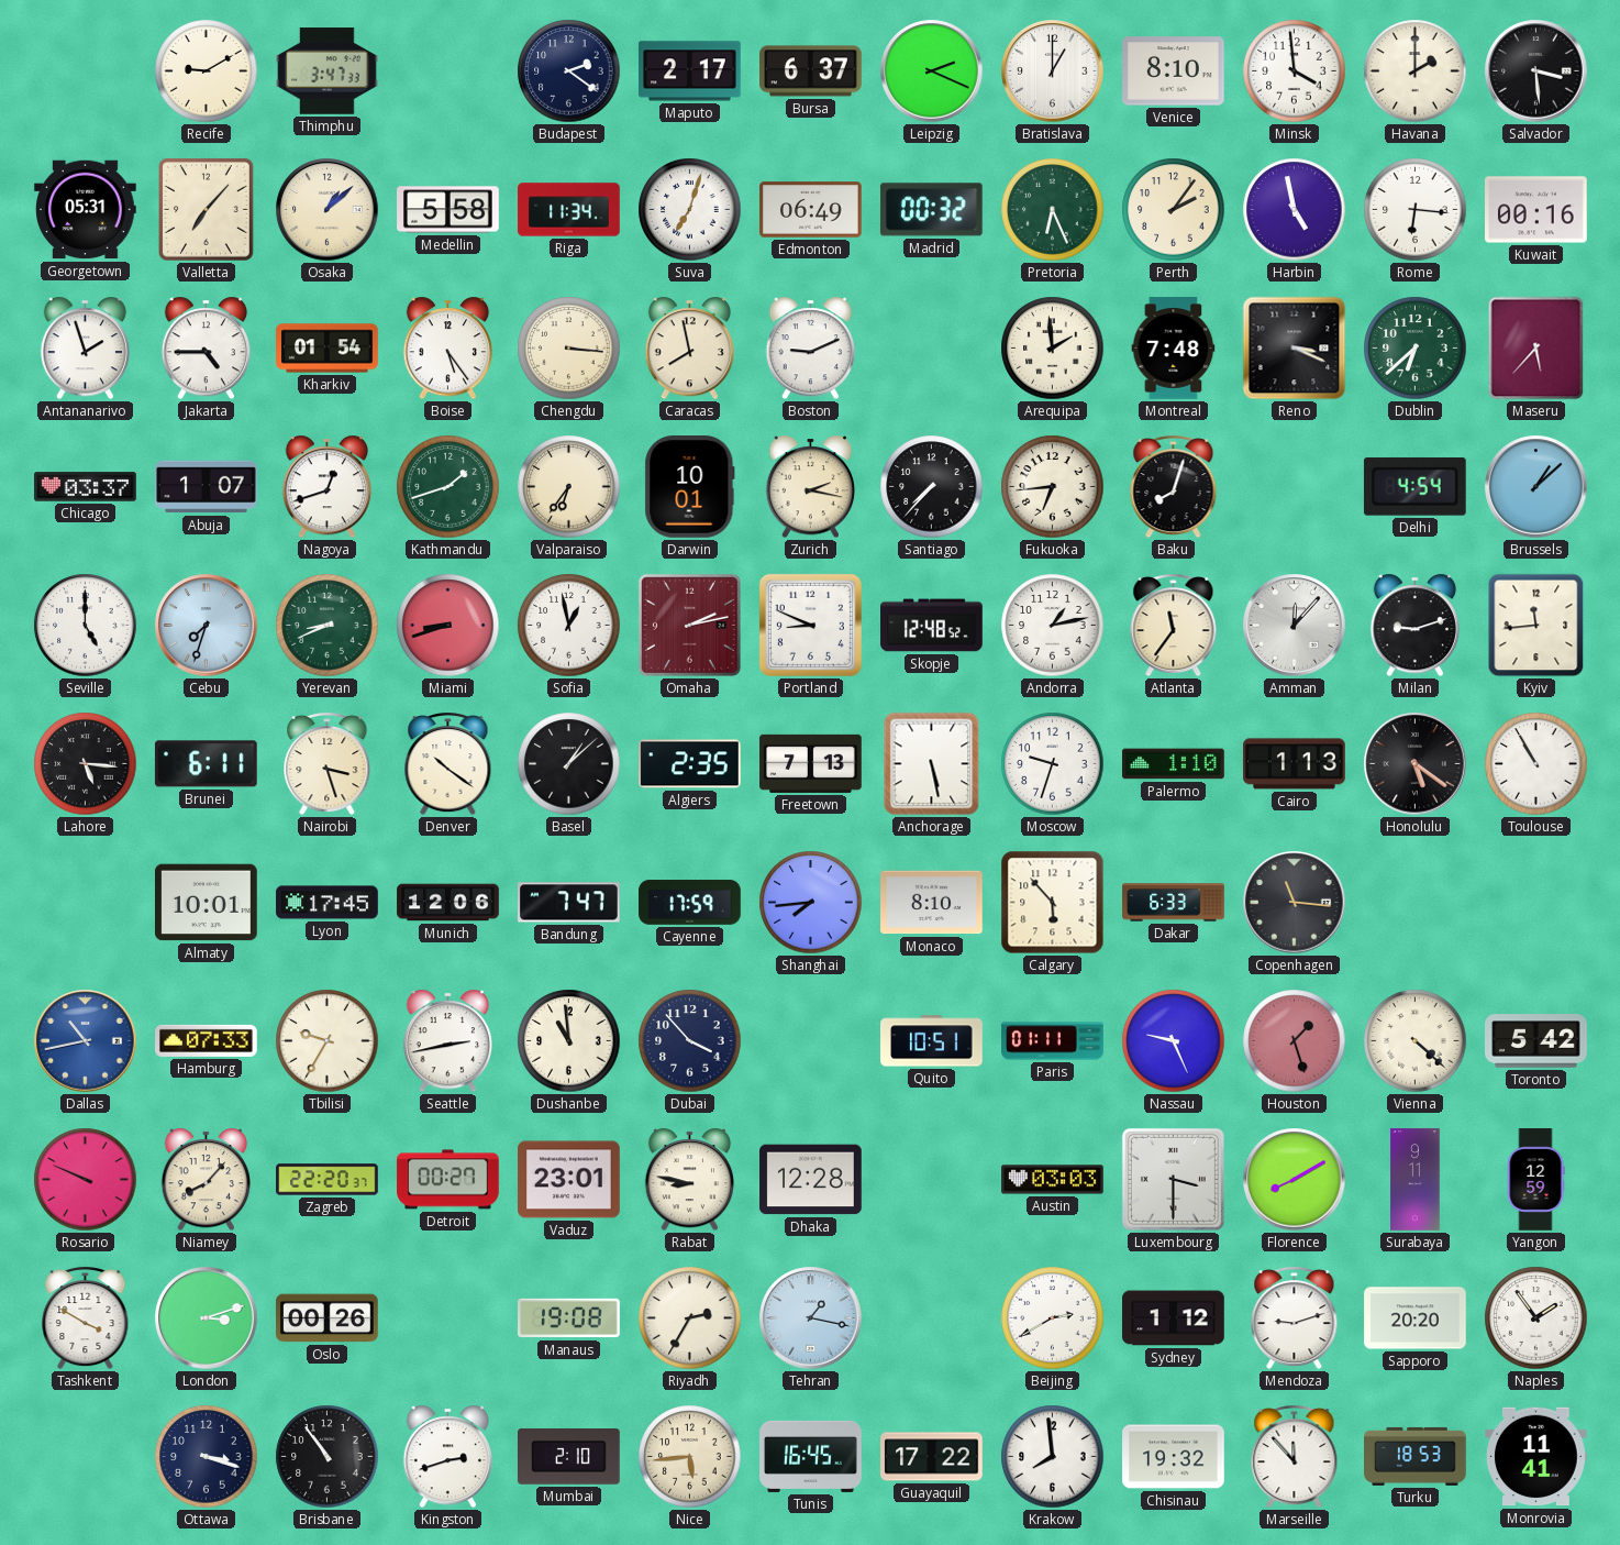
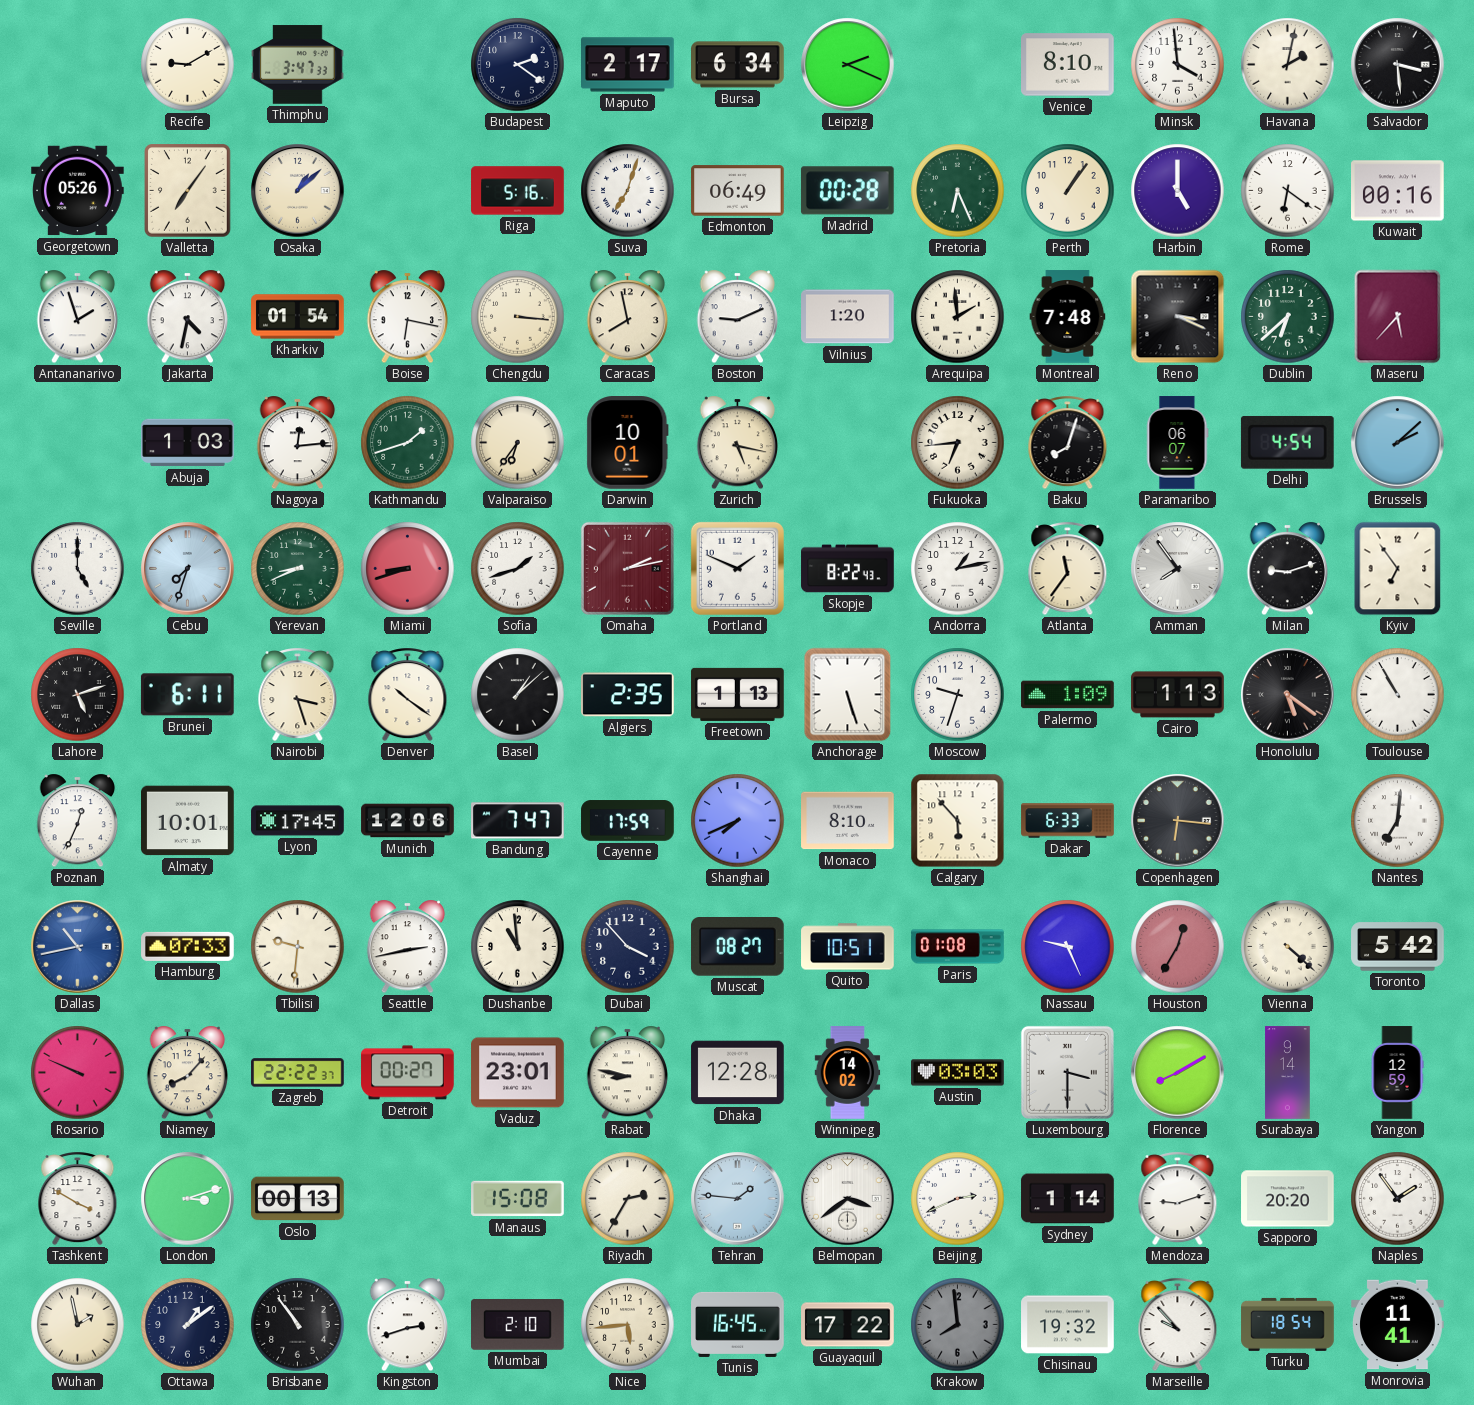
Bursa: 6:37 -> 6:34
Bratislava: 1:00 -> none
Havana: 2:00 -> 2:02
Georgetown: 05:31 -> 05:26
Valletta: 7:07 -> 7:06
Medellin: 5:58 -> none
Riga: 11:34 -> 5:16
Madrid: 00:32 -> 00:28
Perth: 2:06 -> 1:06
Harbin: 4:58 -> 5:00
Rome: 6:16 -> 6:21
Jakarta: 4:45 -> 4:32
Boise: 5:24 -> 6:17
Vilnius: none -> 1:20
Chicago: 03:37 -> none
Abuja: 1:07 -> 1:03
Nagoya: 12:42 -> 12:14
Zurich: 2:17 -> 5:17
Santiago: 7:37 -> none
Paramaribo: none -> 06:07
Brussels: 1:08 -> 2:08
Sofia: 12:58 -> 1:42
Portland: 8:49 -> 1:49
Skopje: 12:48 -> 8:22
Amman: 12:07 -> 7:54
Kyiv: 11:44 -> 6:54
Lahore: 5:16 -> 5:12
Freetown: 7:13 -> 1:13
Anchorage: 5:28 -> 5:27
Palermo: 1:10 -> 1:09
Poznan: none -> 12:34
Shanghai: 7:44 -> 7:41
Copenhagen: 11:16 -> 6:16
Nantes: none -> 7:01
Tbilisi: 9:35 -> 9:31
Muscat: none -> 08:27
Paris: 01:11 -> 01:08
Houston: 1:27 -> 12:35
Zagreb: 22:20 -> 22:22
Winnipeg: none -> 14:02
Surabaya: 9:11 -> 9:14
Oslo: 00:26 -> 00:13
Manaus: 19:08 -> 15:08
Tehran: 1:17 -> 1:46
Belmopan: none -> 3:39
Beijing: 2:40 -> 2:41
Sydney: 1:12 -> 1:14
Wuhan: none -> 1:58
Ottawa: 3:18 -> 1:09
Krakow dial: white -> grey
Marseille: 11:53 -> 9:53
Turku: 18:53 -> 18:54
